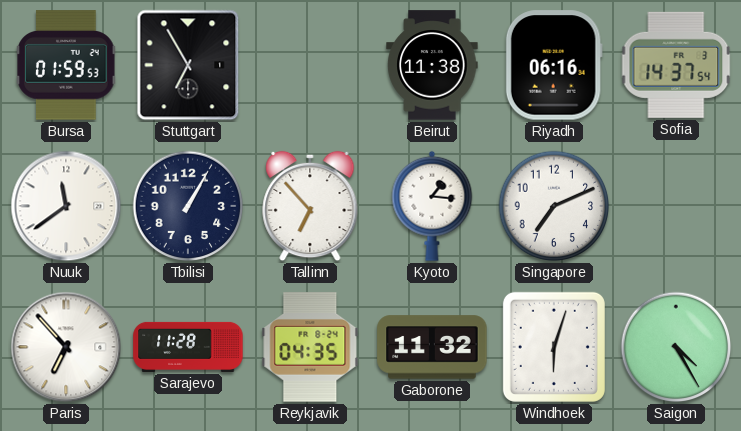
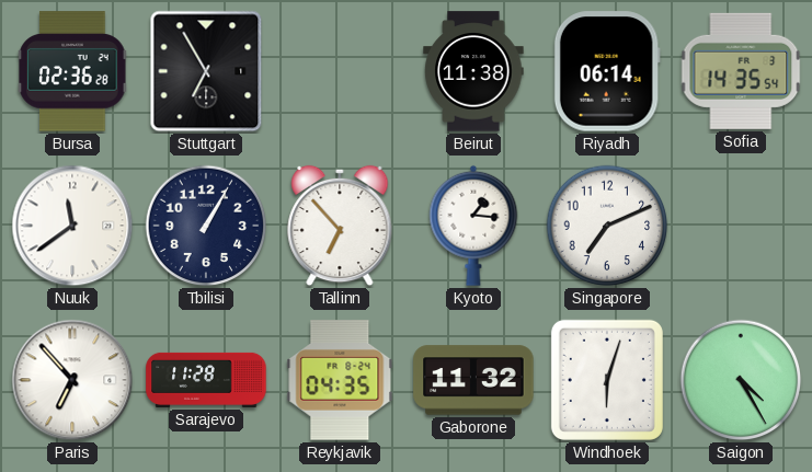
Bursa: 01:59 -> 02:36
Riyadh: 06:16 -> 06:14
Sofia: 14:37 -> 14:35
